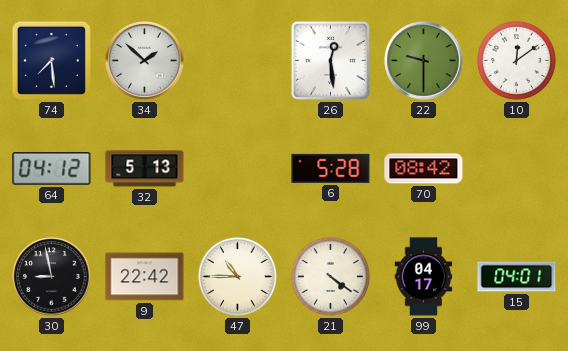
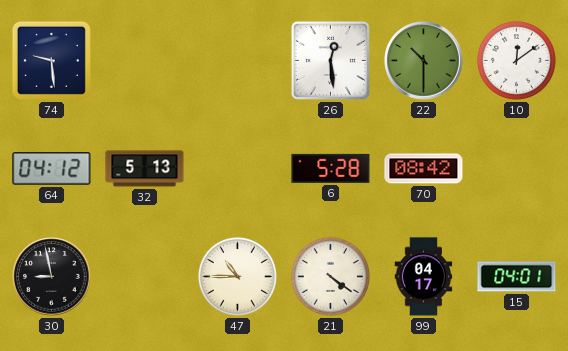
74: 7:29 -> 9:29
34: 1:52 -> none
22: 9:30 -> 10:30
9: 22:42 -> none
